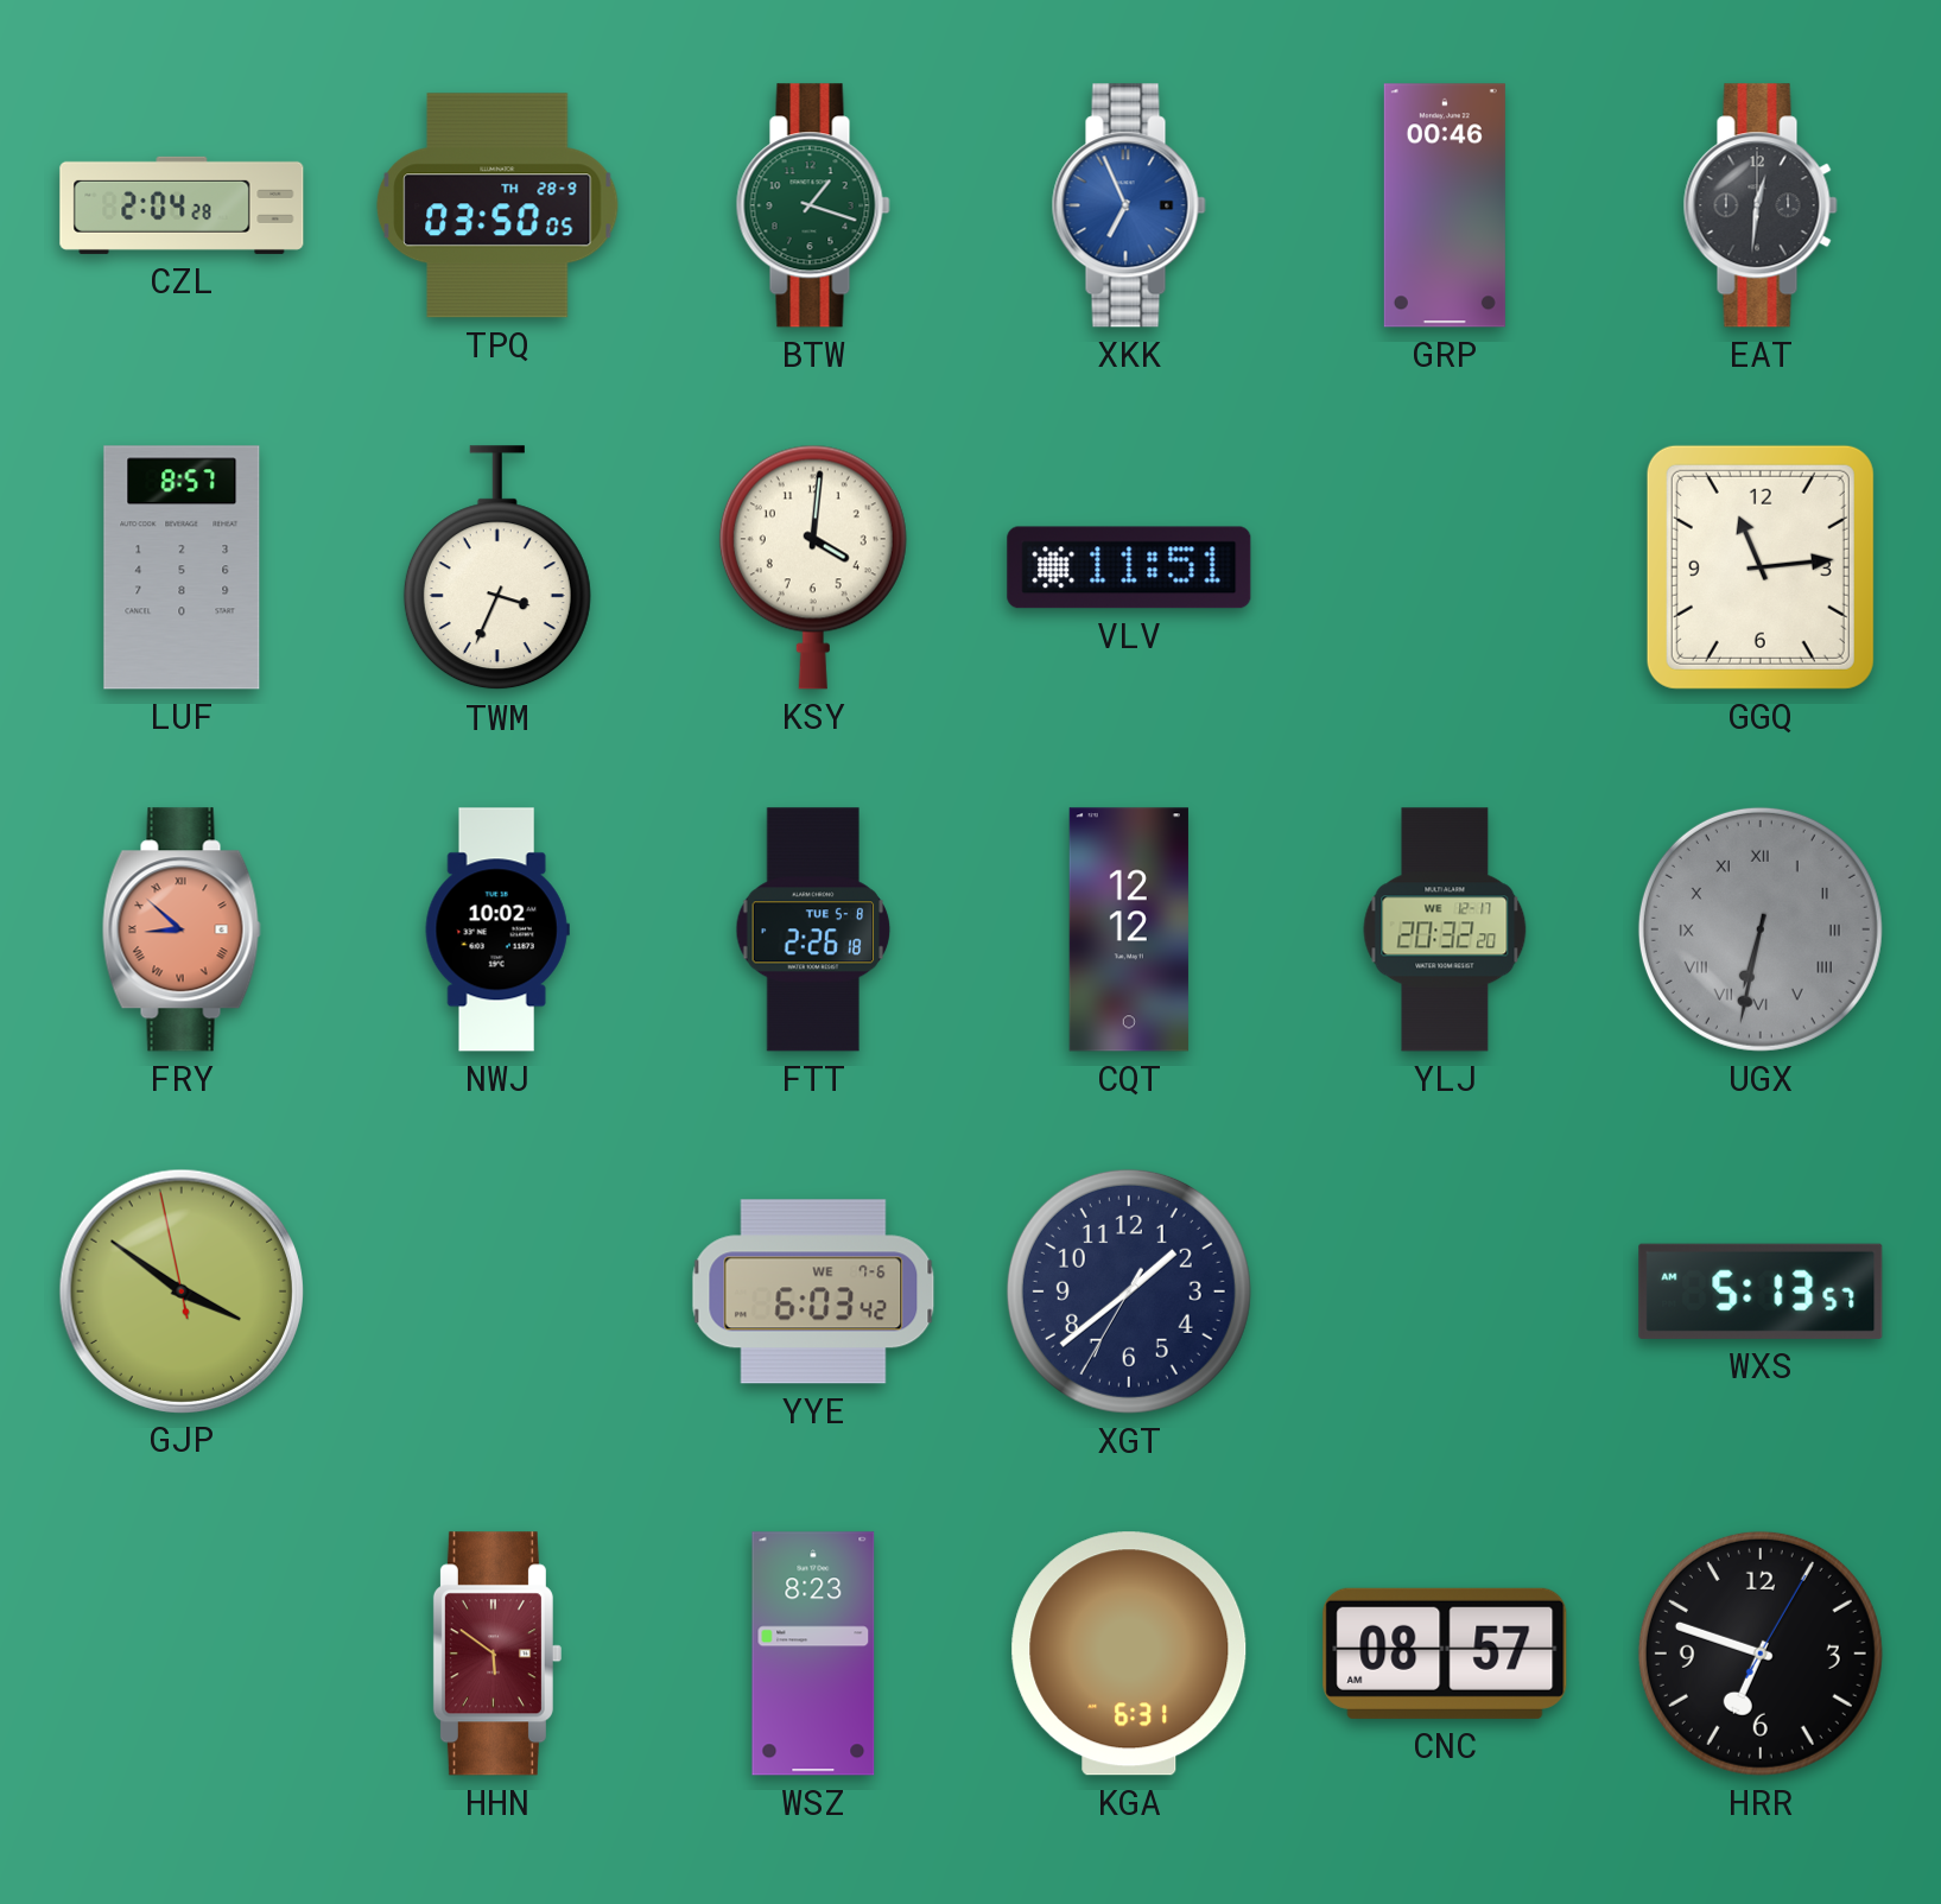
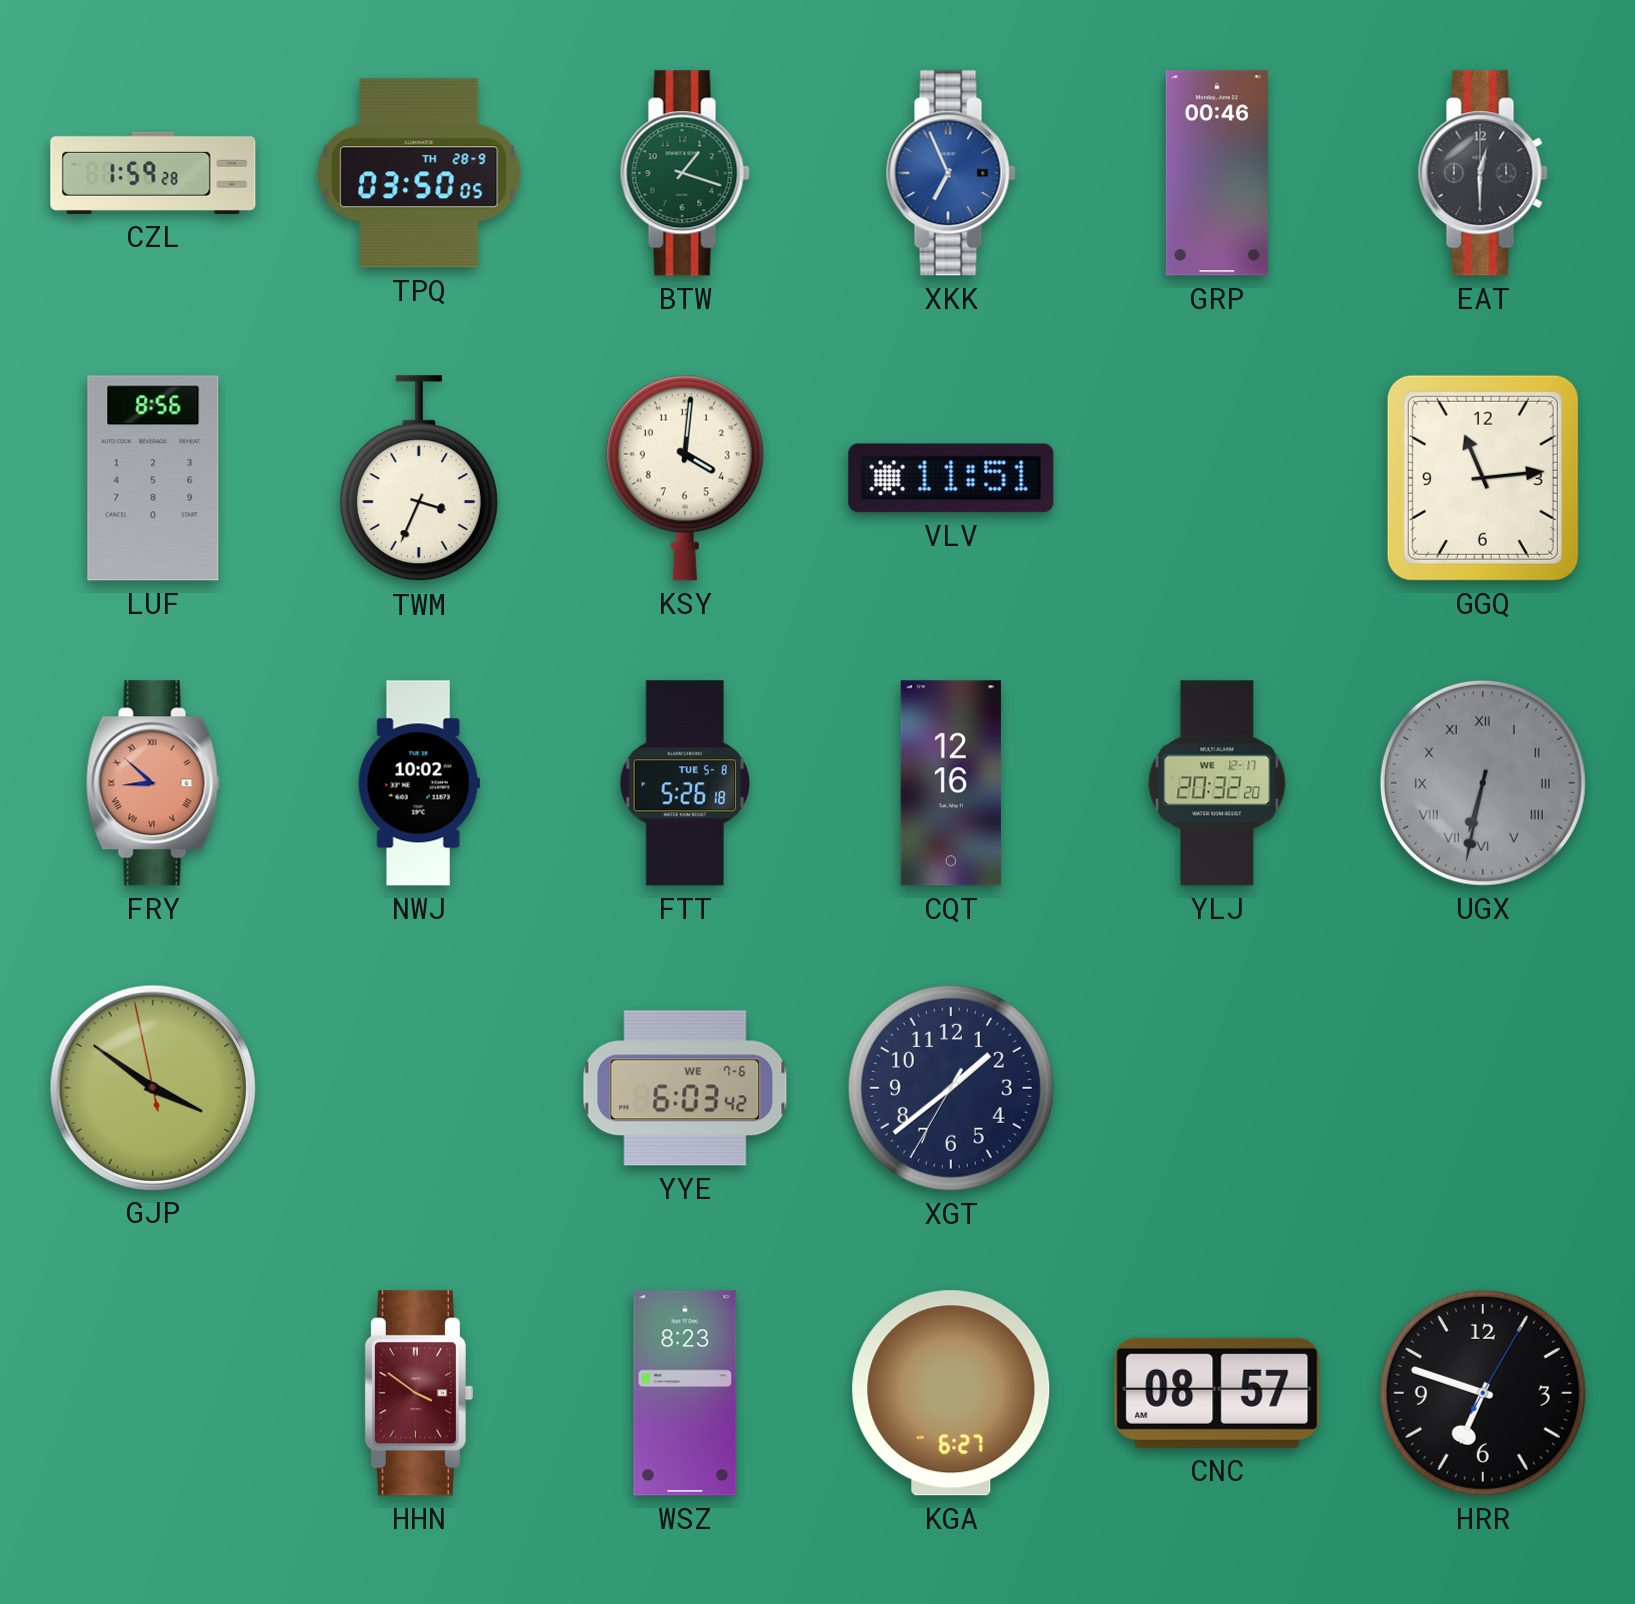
CZL: 2:04 -> 1:59
EAT: 12:31 -> 12:30
LUF: 8:57 -> 8:56
FTT: 2:26 -> 5:26
CQT: 12:12 -> 12:16
WXS: 5:13 -> none
HHN: 5:51 -> 3:51
KGA: 6:31 -> 6:27
